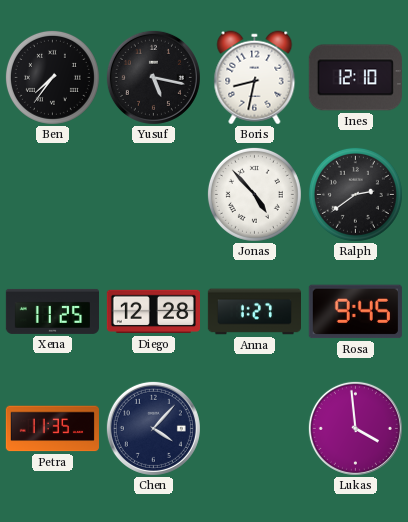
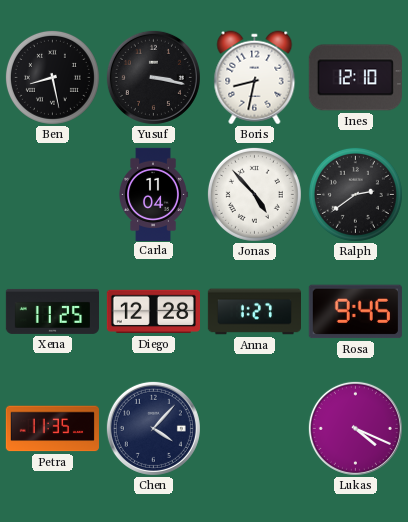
Ben: 7:36 -> 8:28
Yusuf: 5:17 -> 3:17
Carla: none -> 11:04
Lukas: 3:59 -> 4:19
